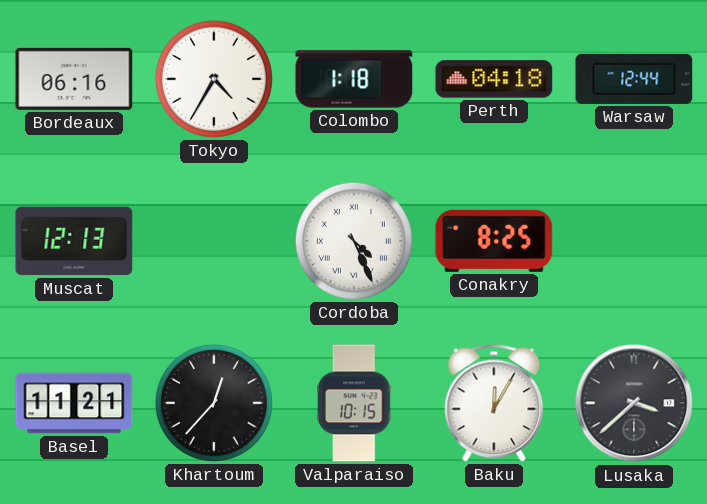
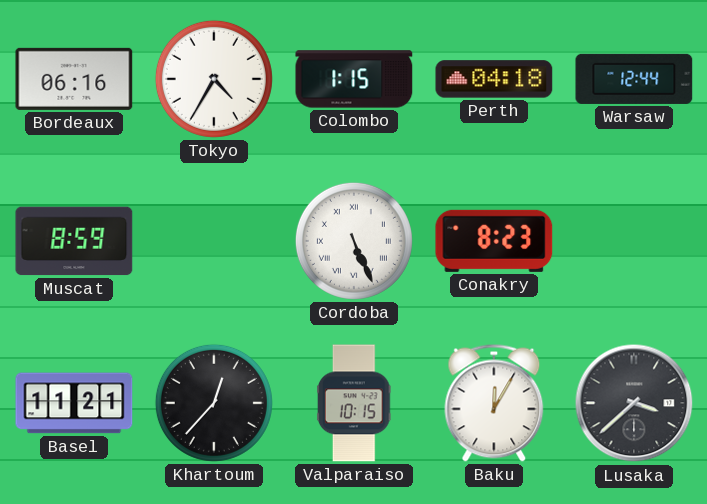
Colombo: 1:18 -> 1:15
Muscat: 12:13 -> 8:59
Cordoba: 4:26 -> 5:26
Conakry: 8:25 -> 8:23
